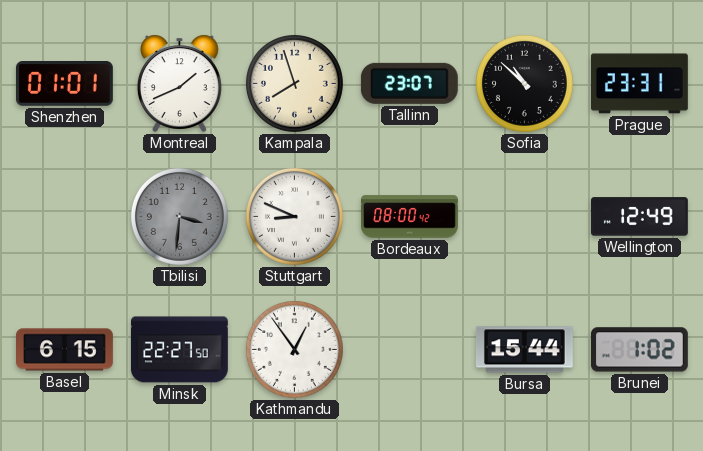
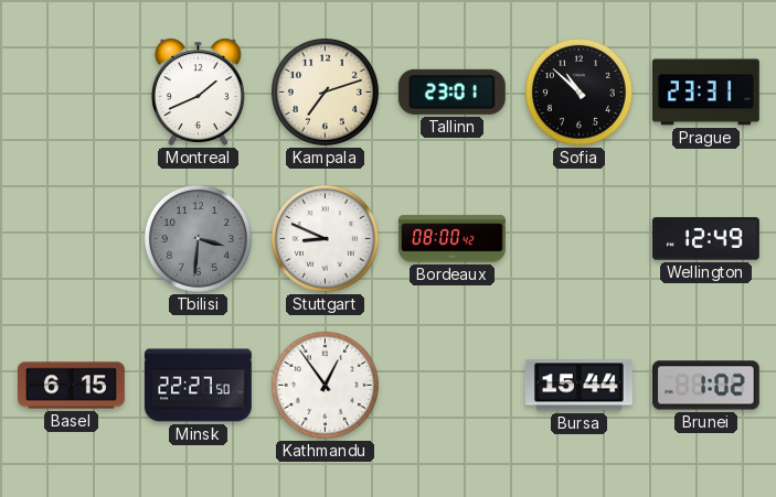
Shenzhen: 01:01 -> none
Kampala: 7:57 -> 7:12
Tallinn: 23:07 -> 23:01
